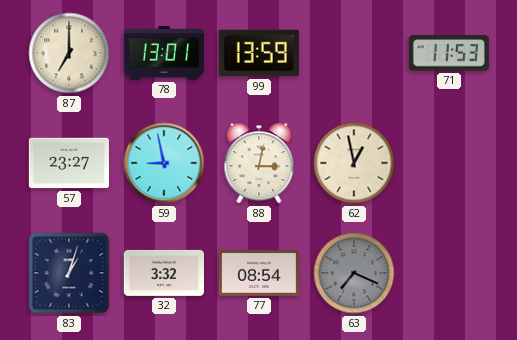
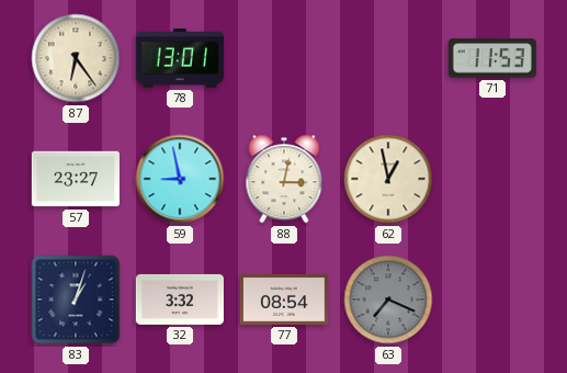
87: 7:00 -> 6:24
99: 13:59 -> none
